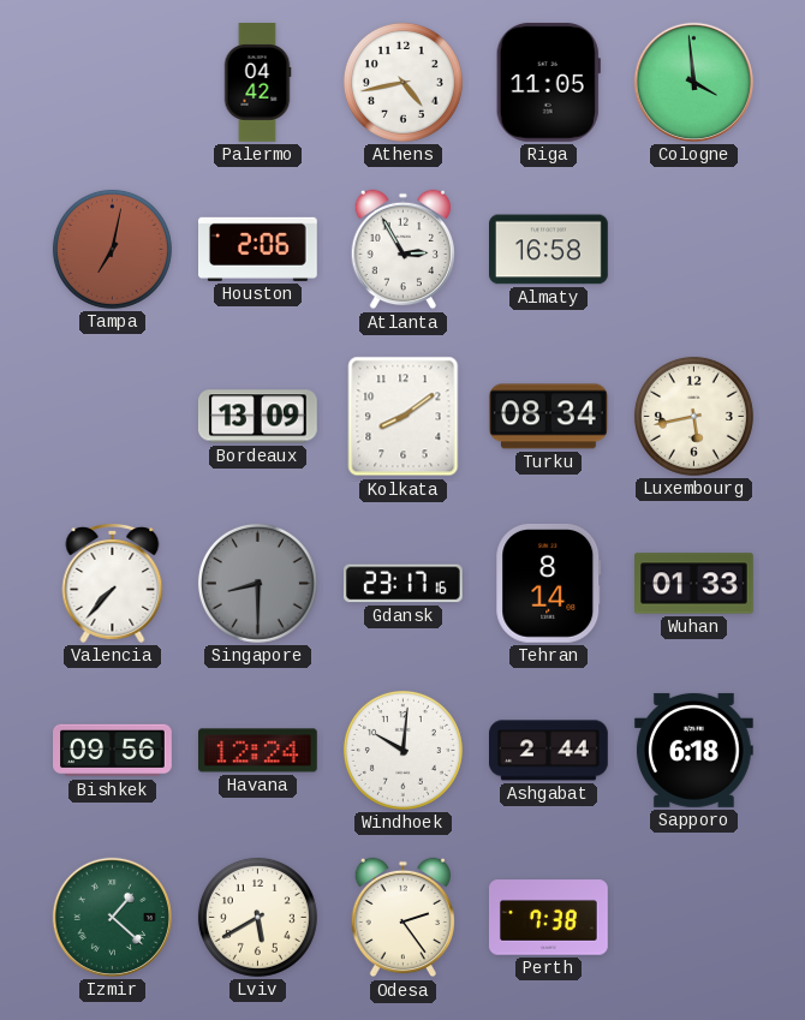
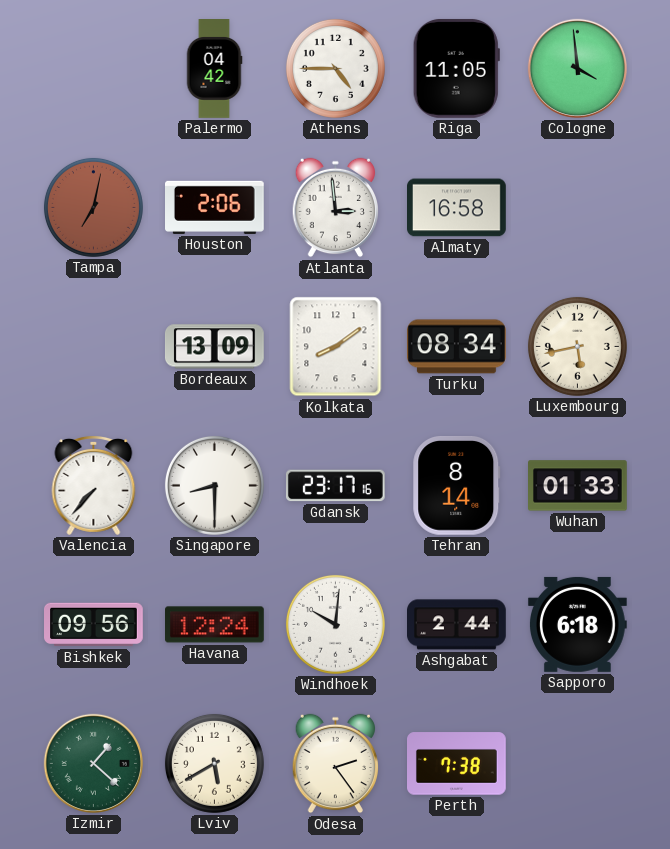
Athens: 4:43 -> 4:45
Atlanta: 2:55 -> 2:59
Singapore dial: grey -> white
